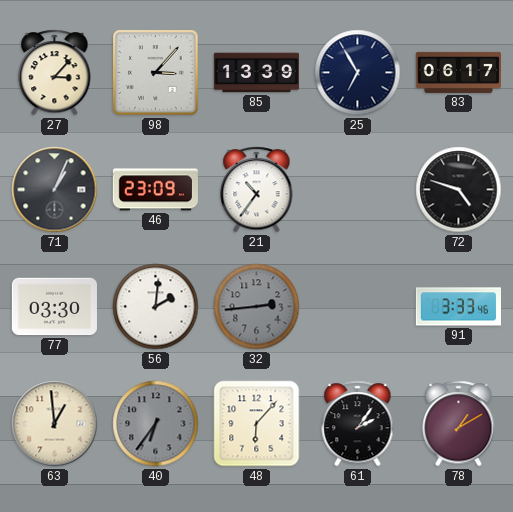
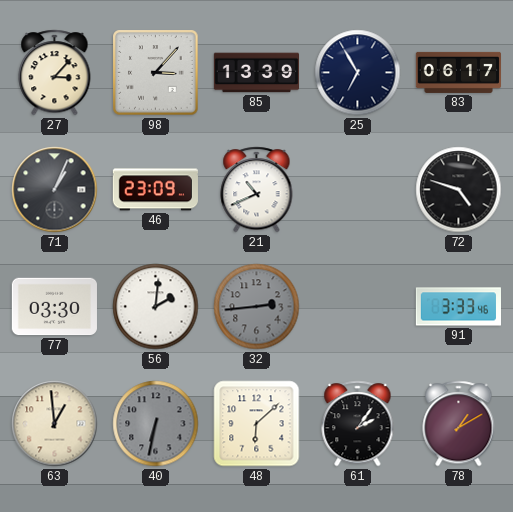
21: 10:36 -> 10:41
40: 6:36 -> 6:32
48: 6:07 -> 6:08
